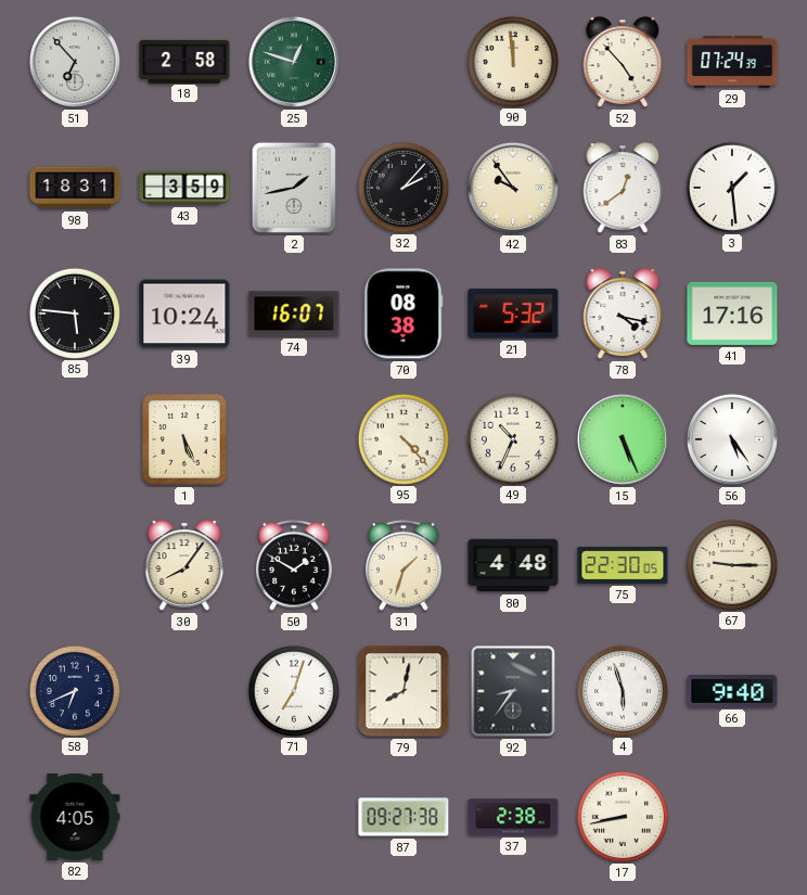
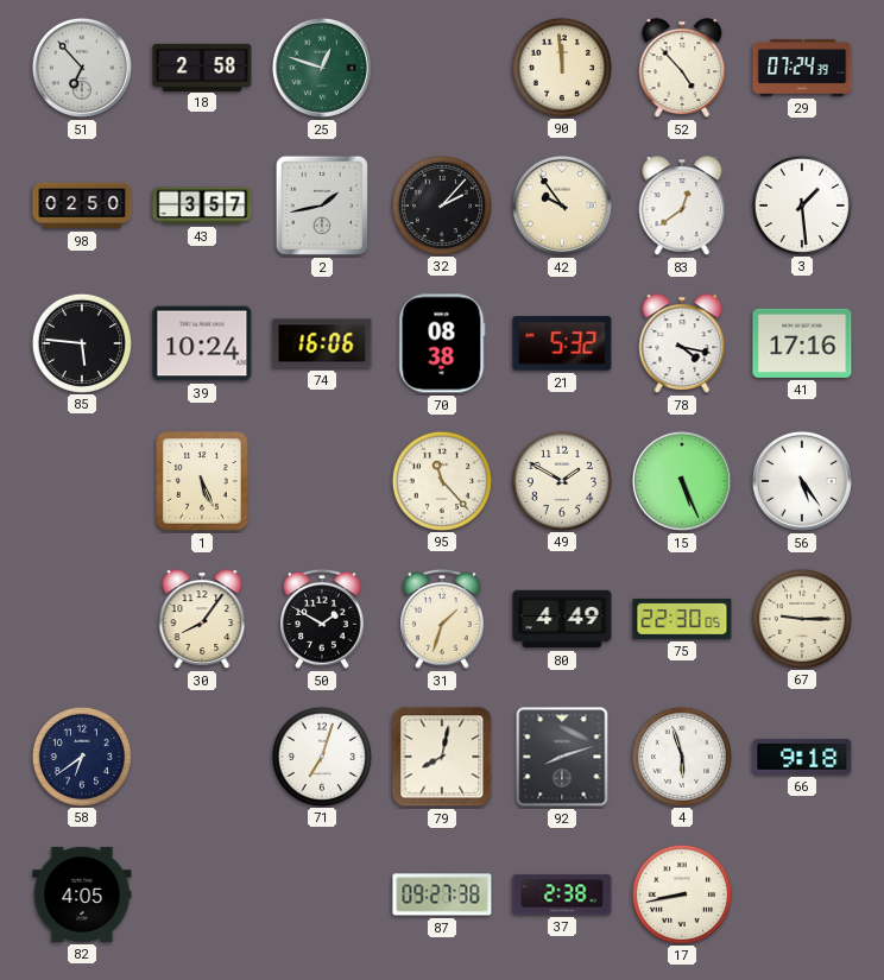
98: 18:31 -> 02:50
43: 3:59 -> 3:57
74: 16:07 -> 16:06
95: 4:23 -> 11:23
49: 10:34 -> 1:50
80: 4:48 -> 4:49
58: 6:41 -> 6:39
92: 8:36 -> 8:12
66: 9:40 -> 9:18
